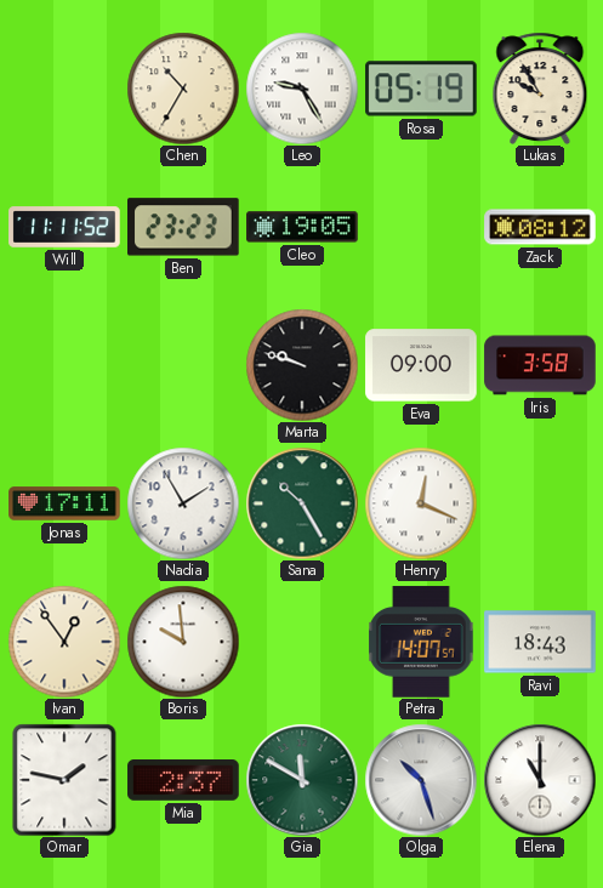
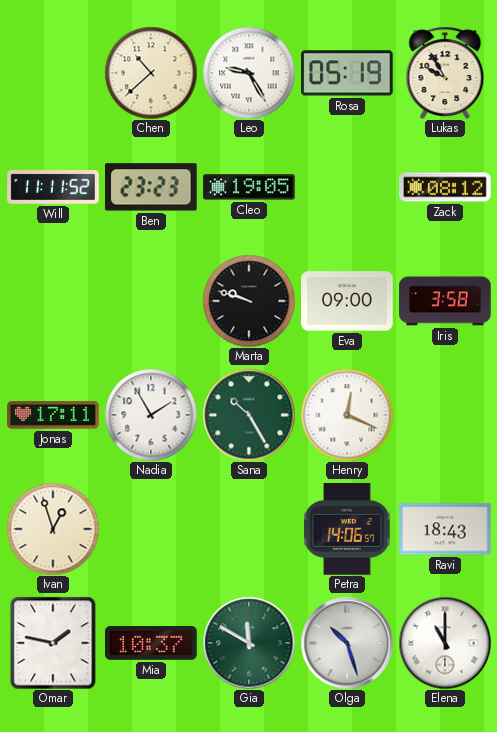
Chen: 10:35 -> 10:38
Ivan: 12:54 -> 12:57
Boris: 9:59 -> none
Petra: 14:07 -> 14:06
Mia: 2:37 -> 10:37
